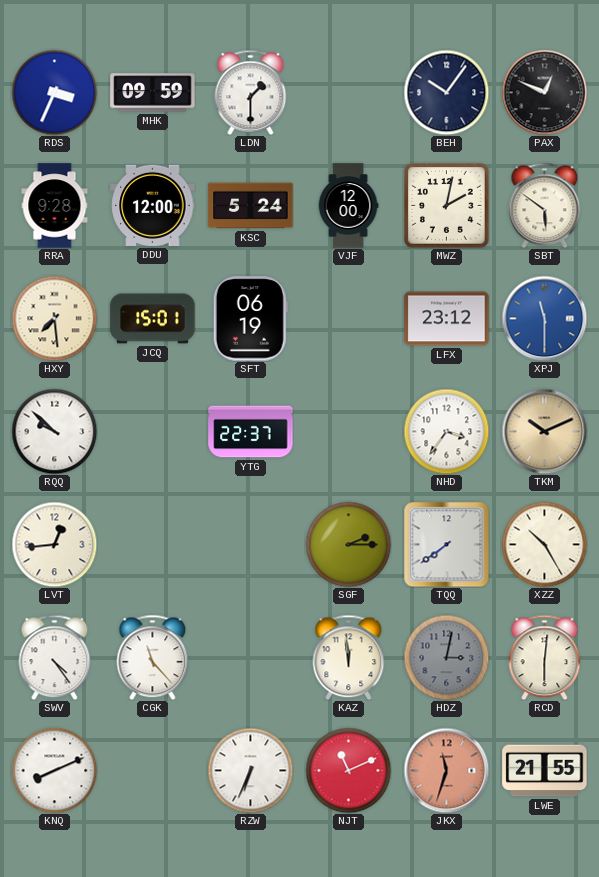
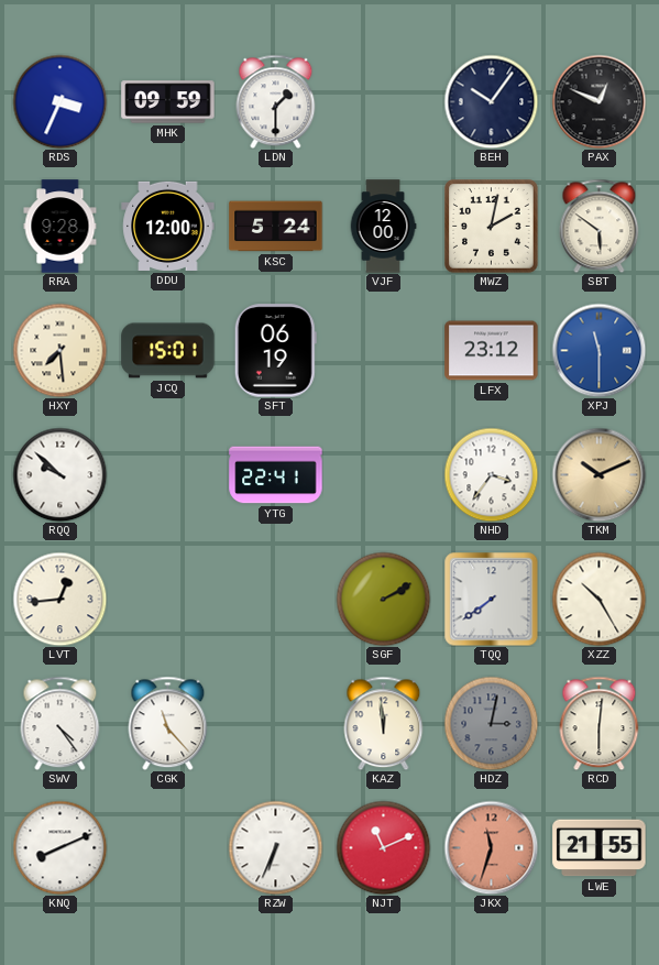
YTG: 22:37 -> 22:41
SGF: 2:15 -> 2:10
